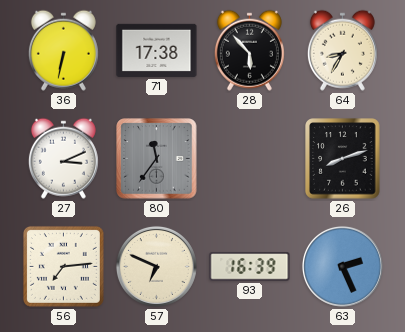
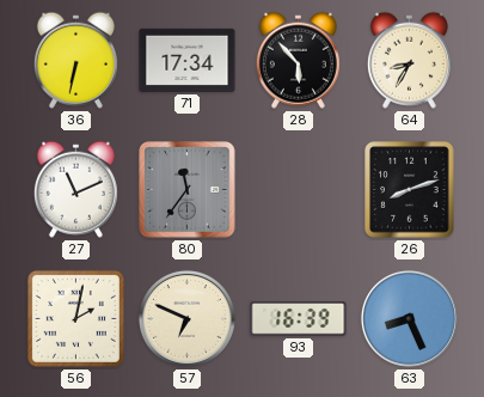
71: 17:38 -> 17:34
27: 3:11 -> 11:11
56: 7:14 -> 2:02
63: 2:26 -> 8:26
